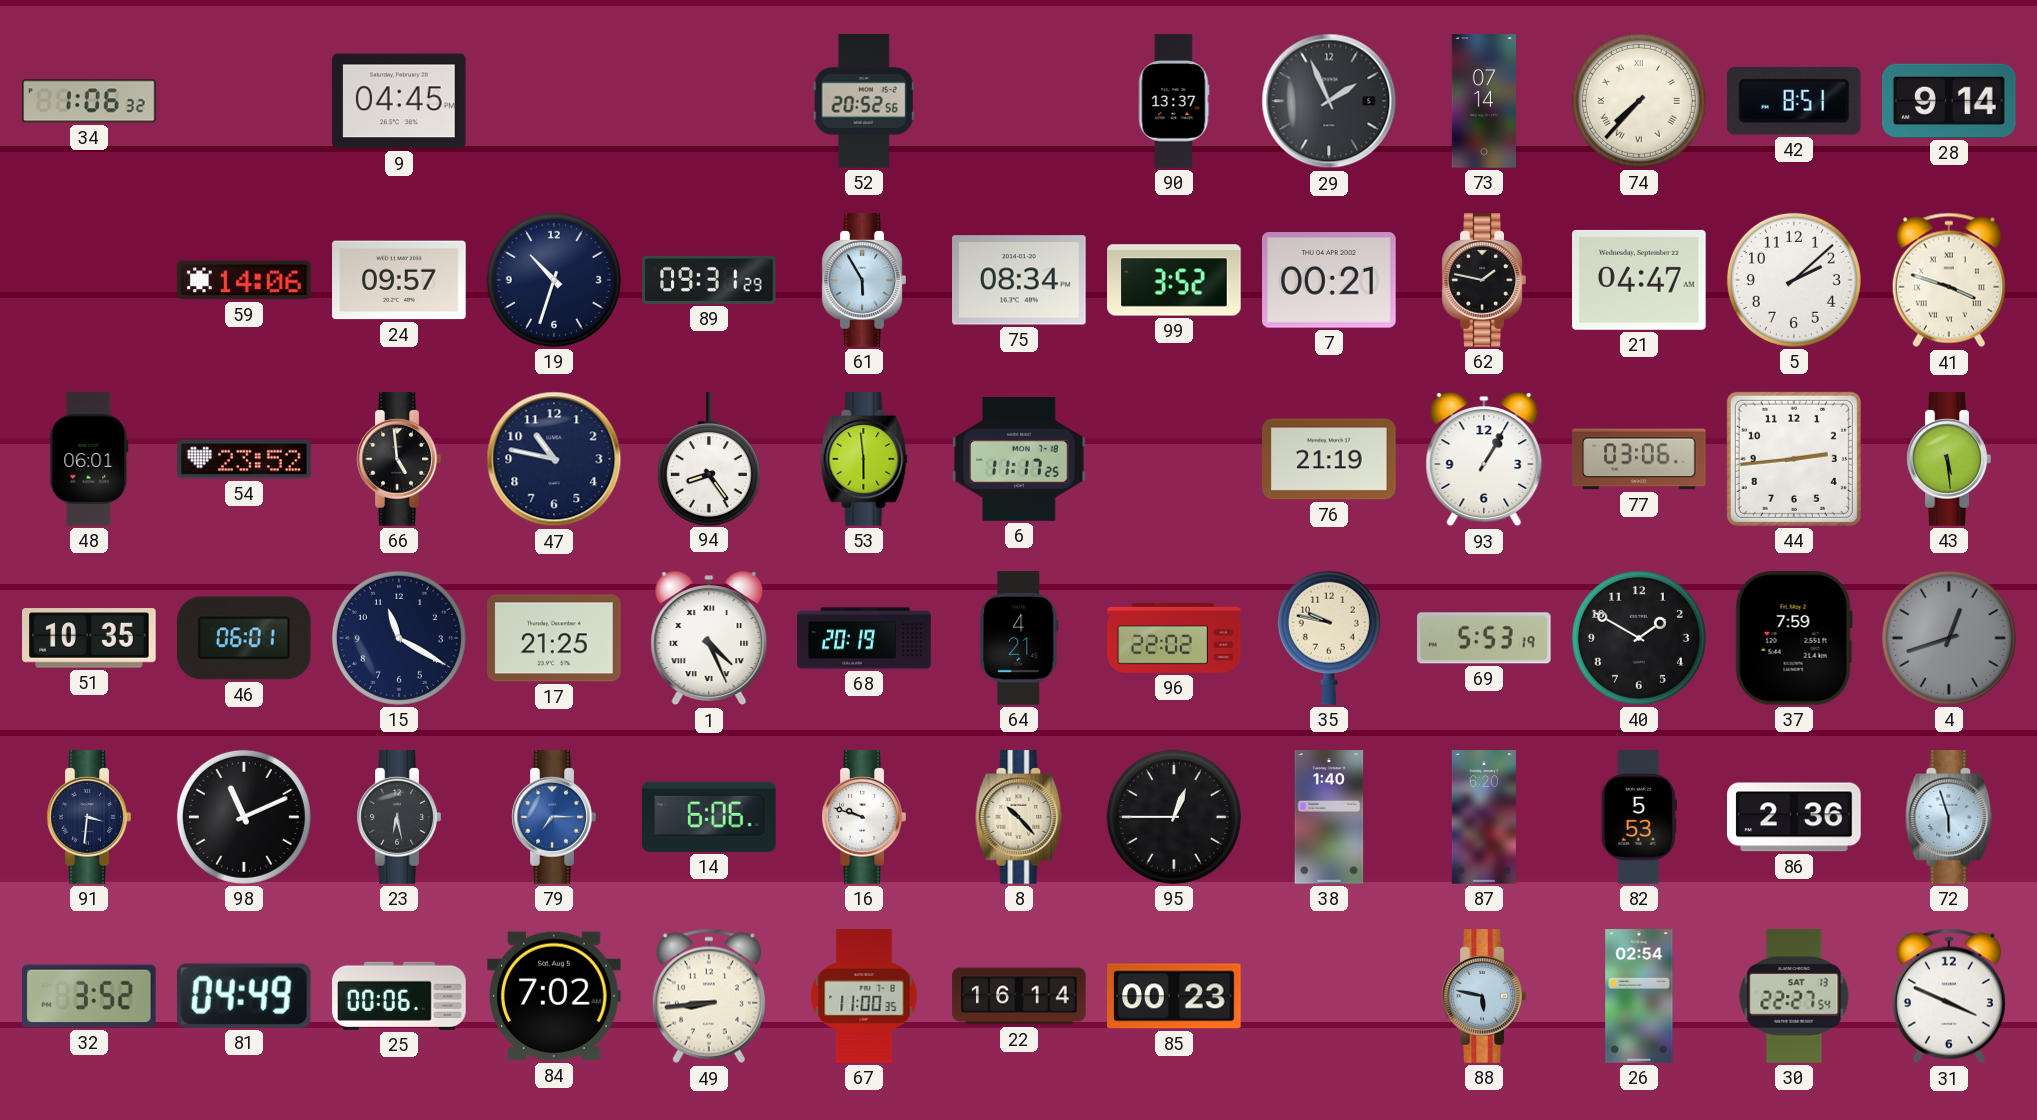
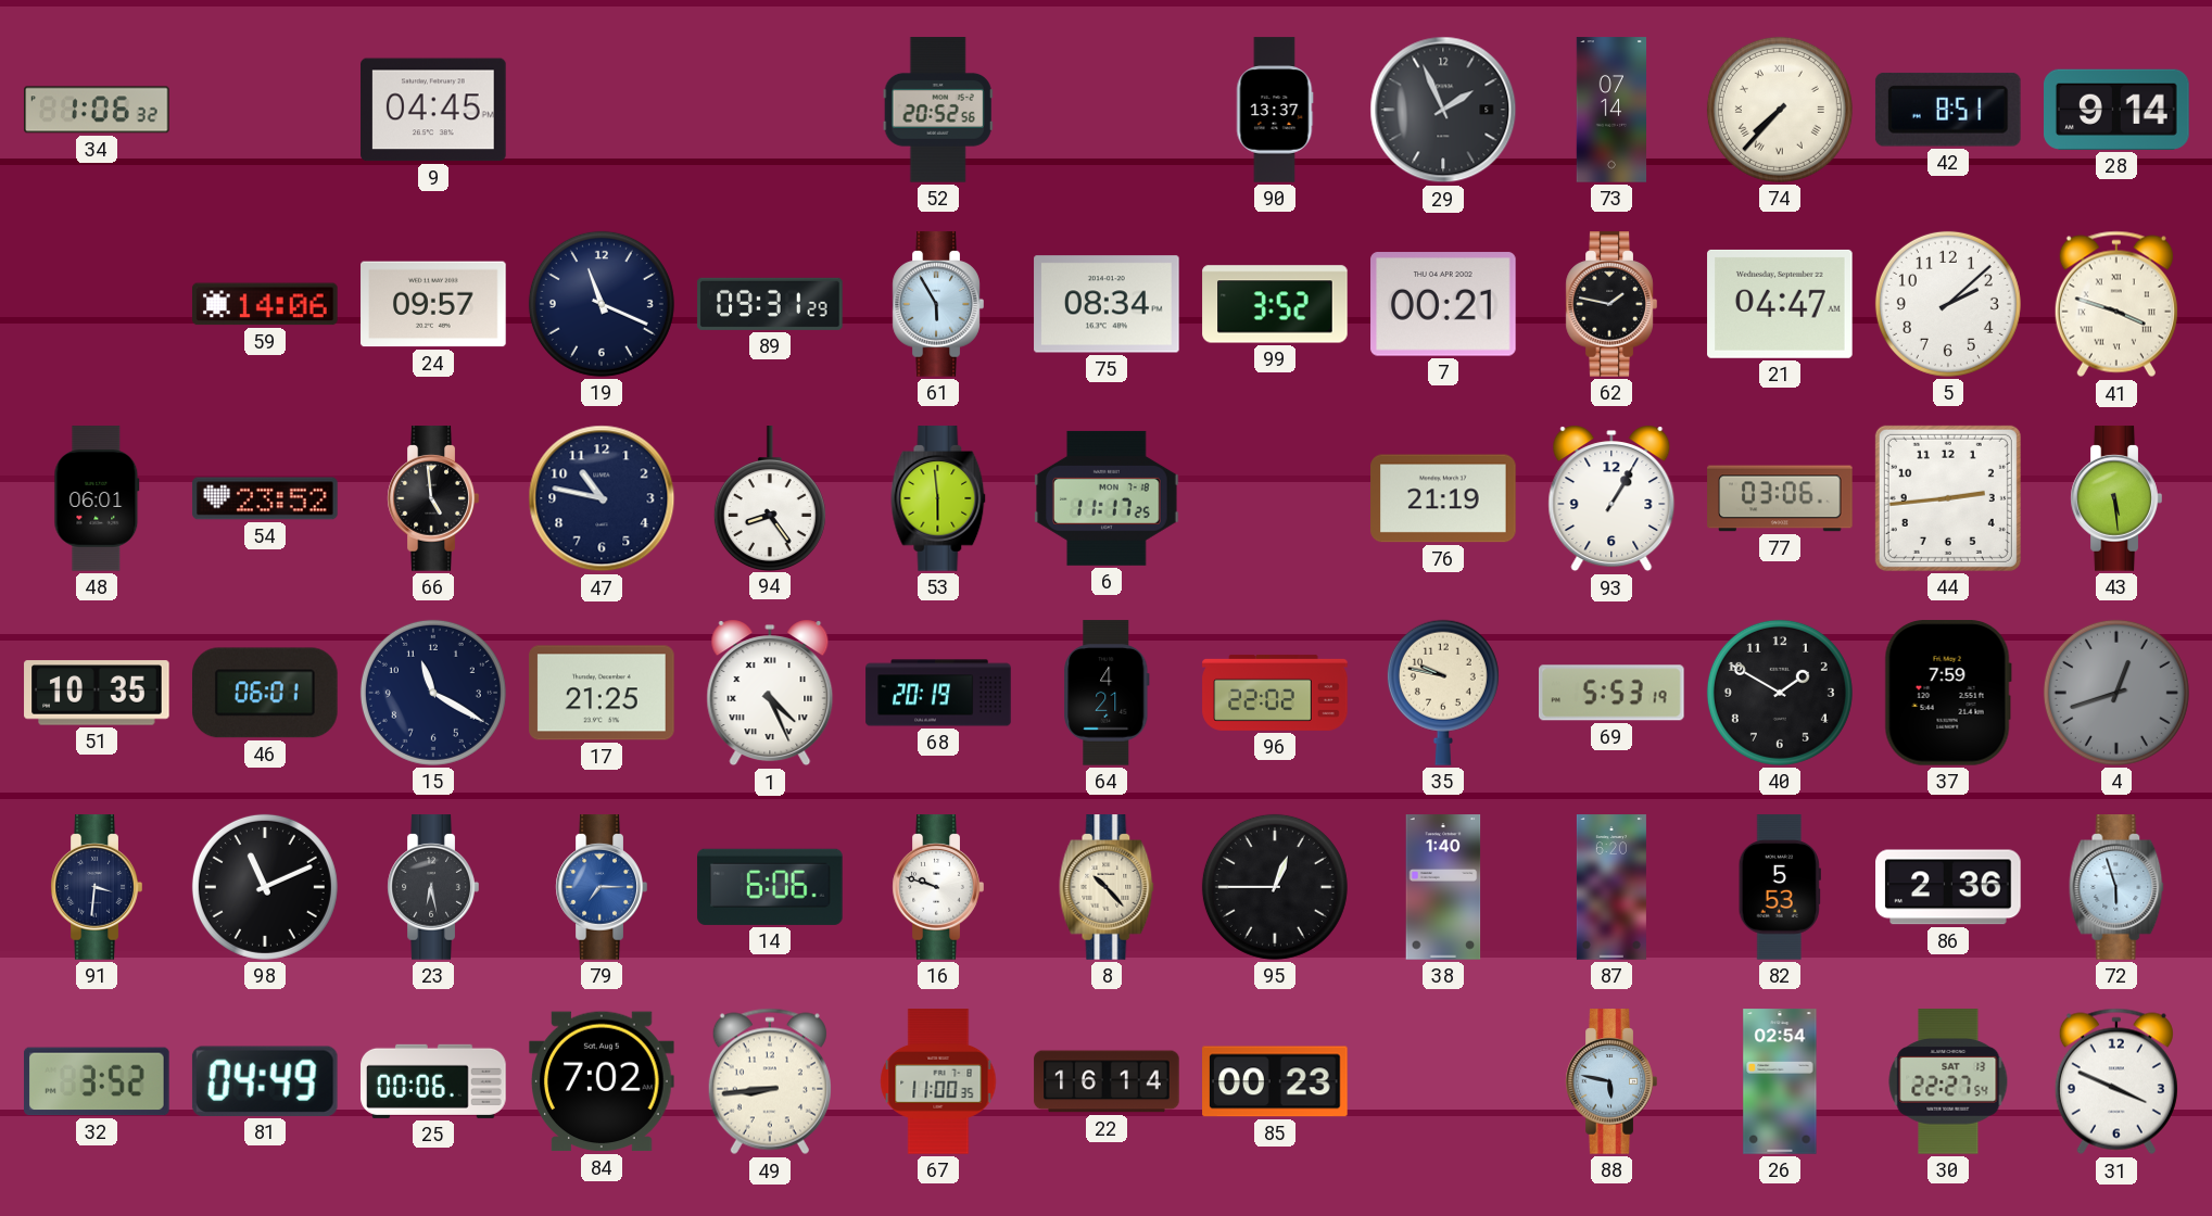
19: 10:33 -> 11:19
